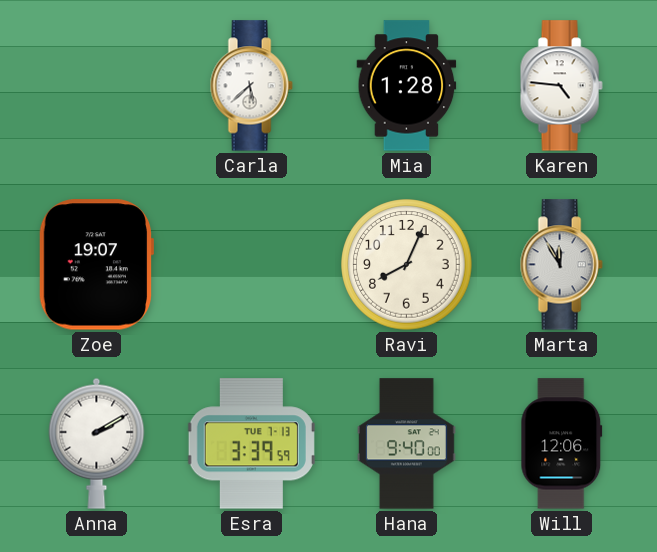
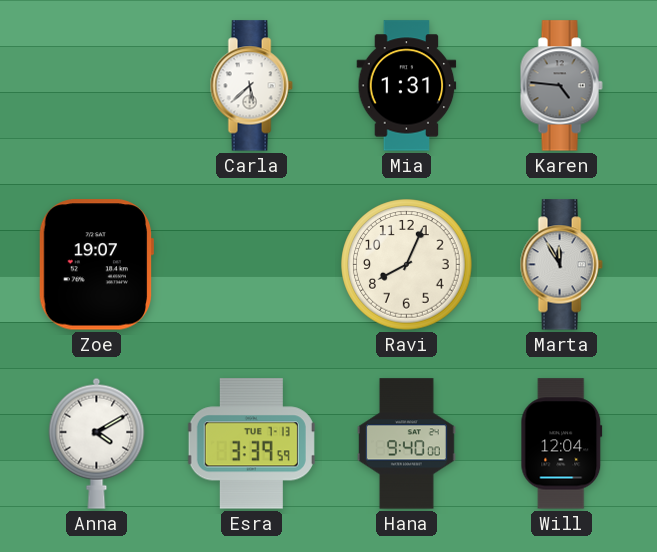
Mia: 1:28 -> 1:31
Karen dial: white -> grey
Anna: 2:10 -> 4:10
Will: 12:06 -> 12:04
